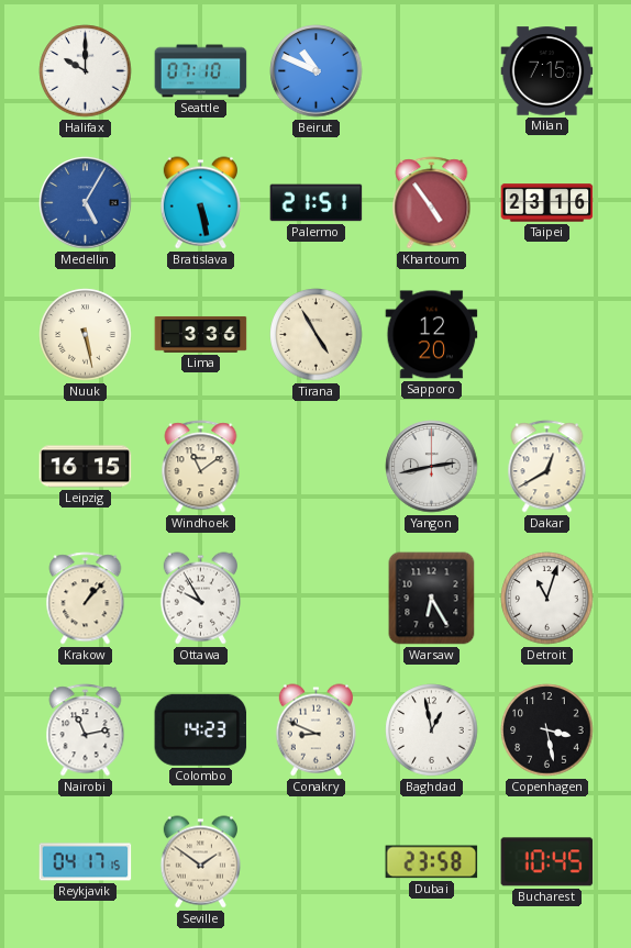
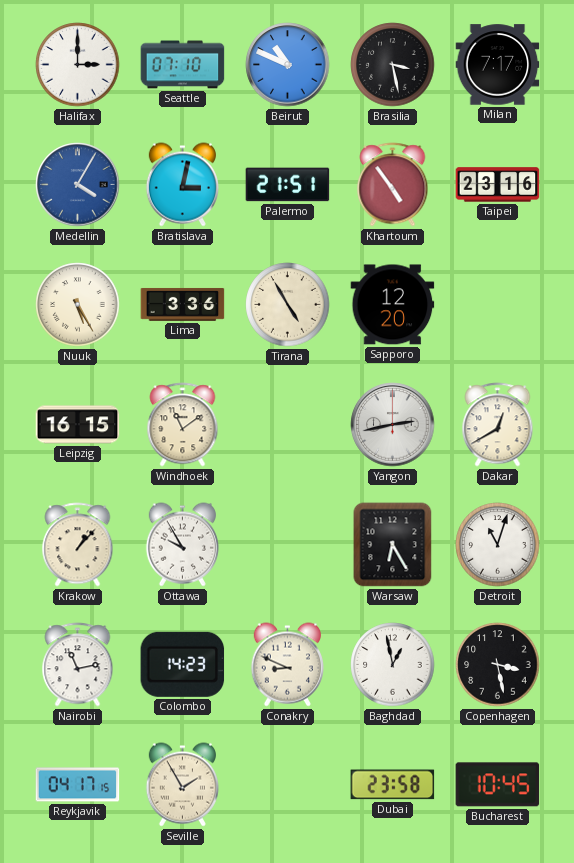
Halifax: 10:00 -> 3:00
Brasilia: none -> 3:28
Milan: 7:15 -> 7:17
Medellin: 5:05 -> 4:05
Bratislava: 5:28 -> 3:02
Nuuk: 5:28 -> 5:25
Seville: 1:51 -> 1:55
